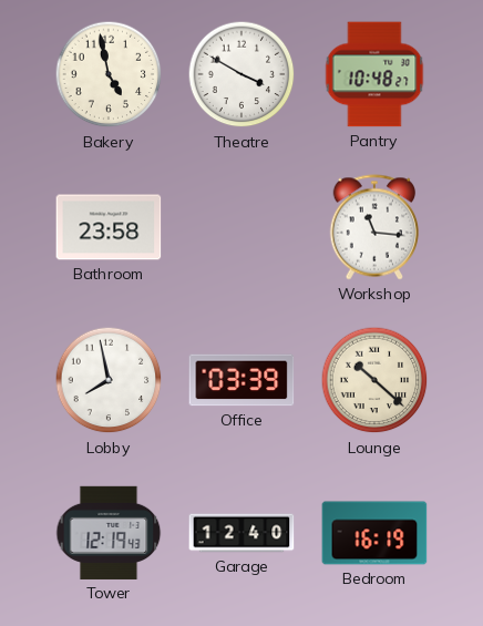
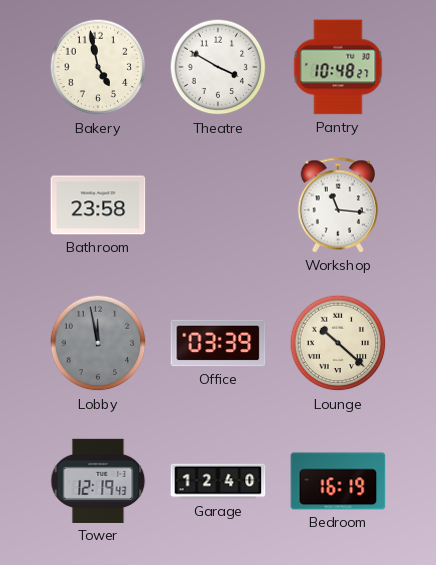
Lobby: 7:58 -> 11:58
Lobby dial: white -> grey
